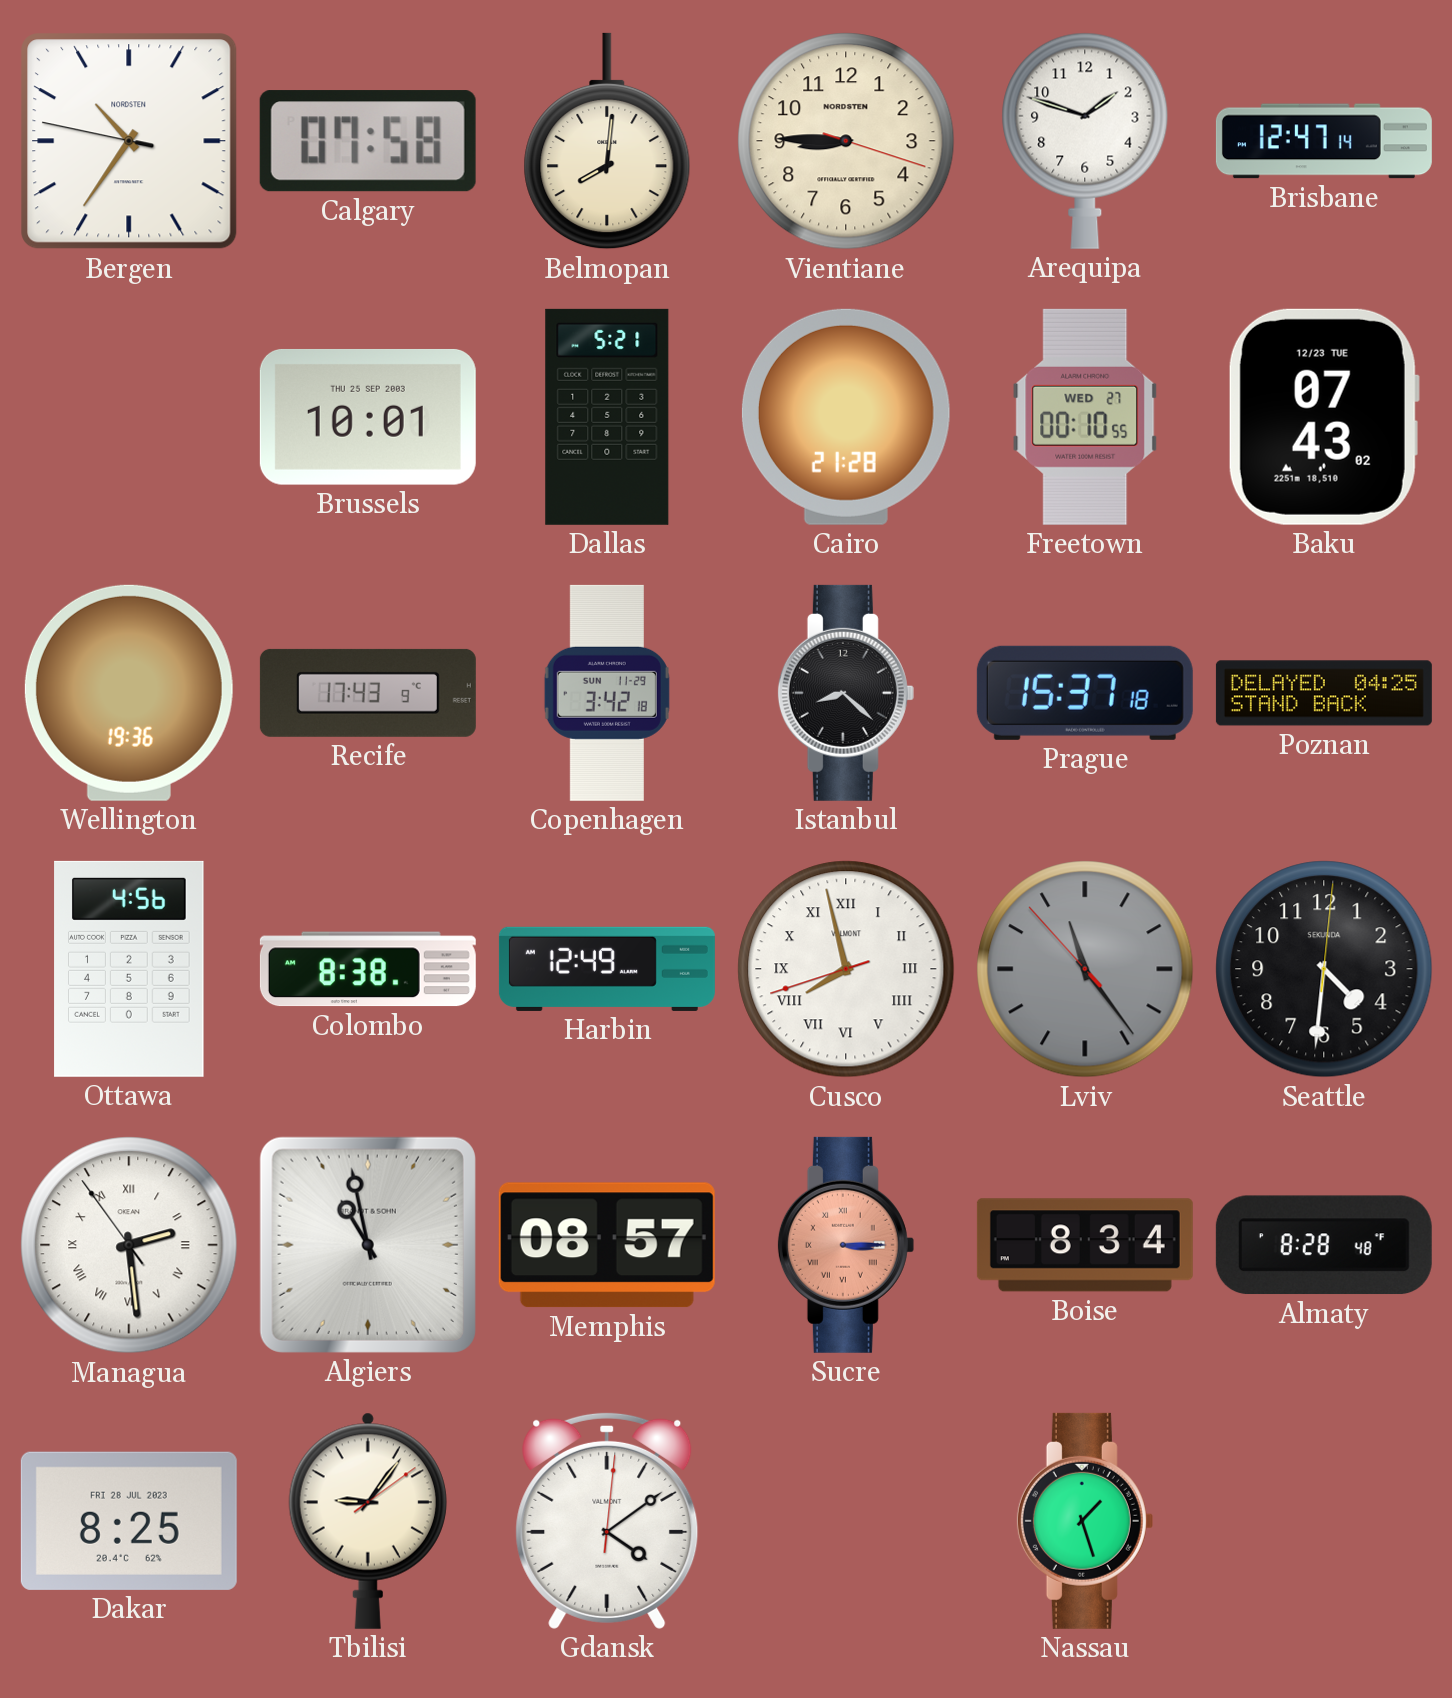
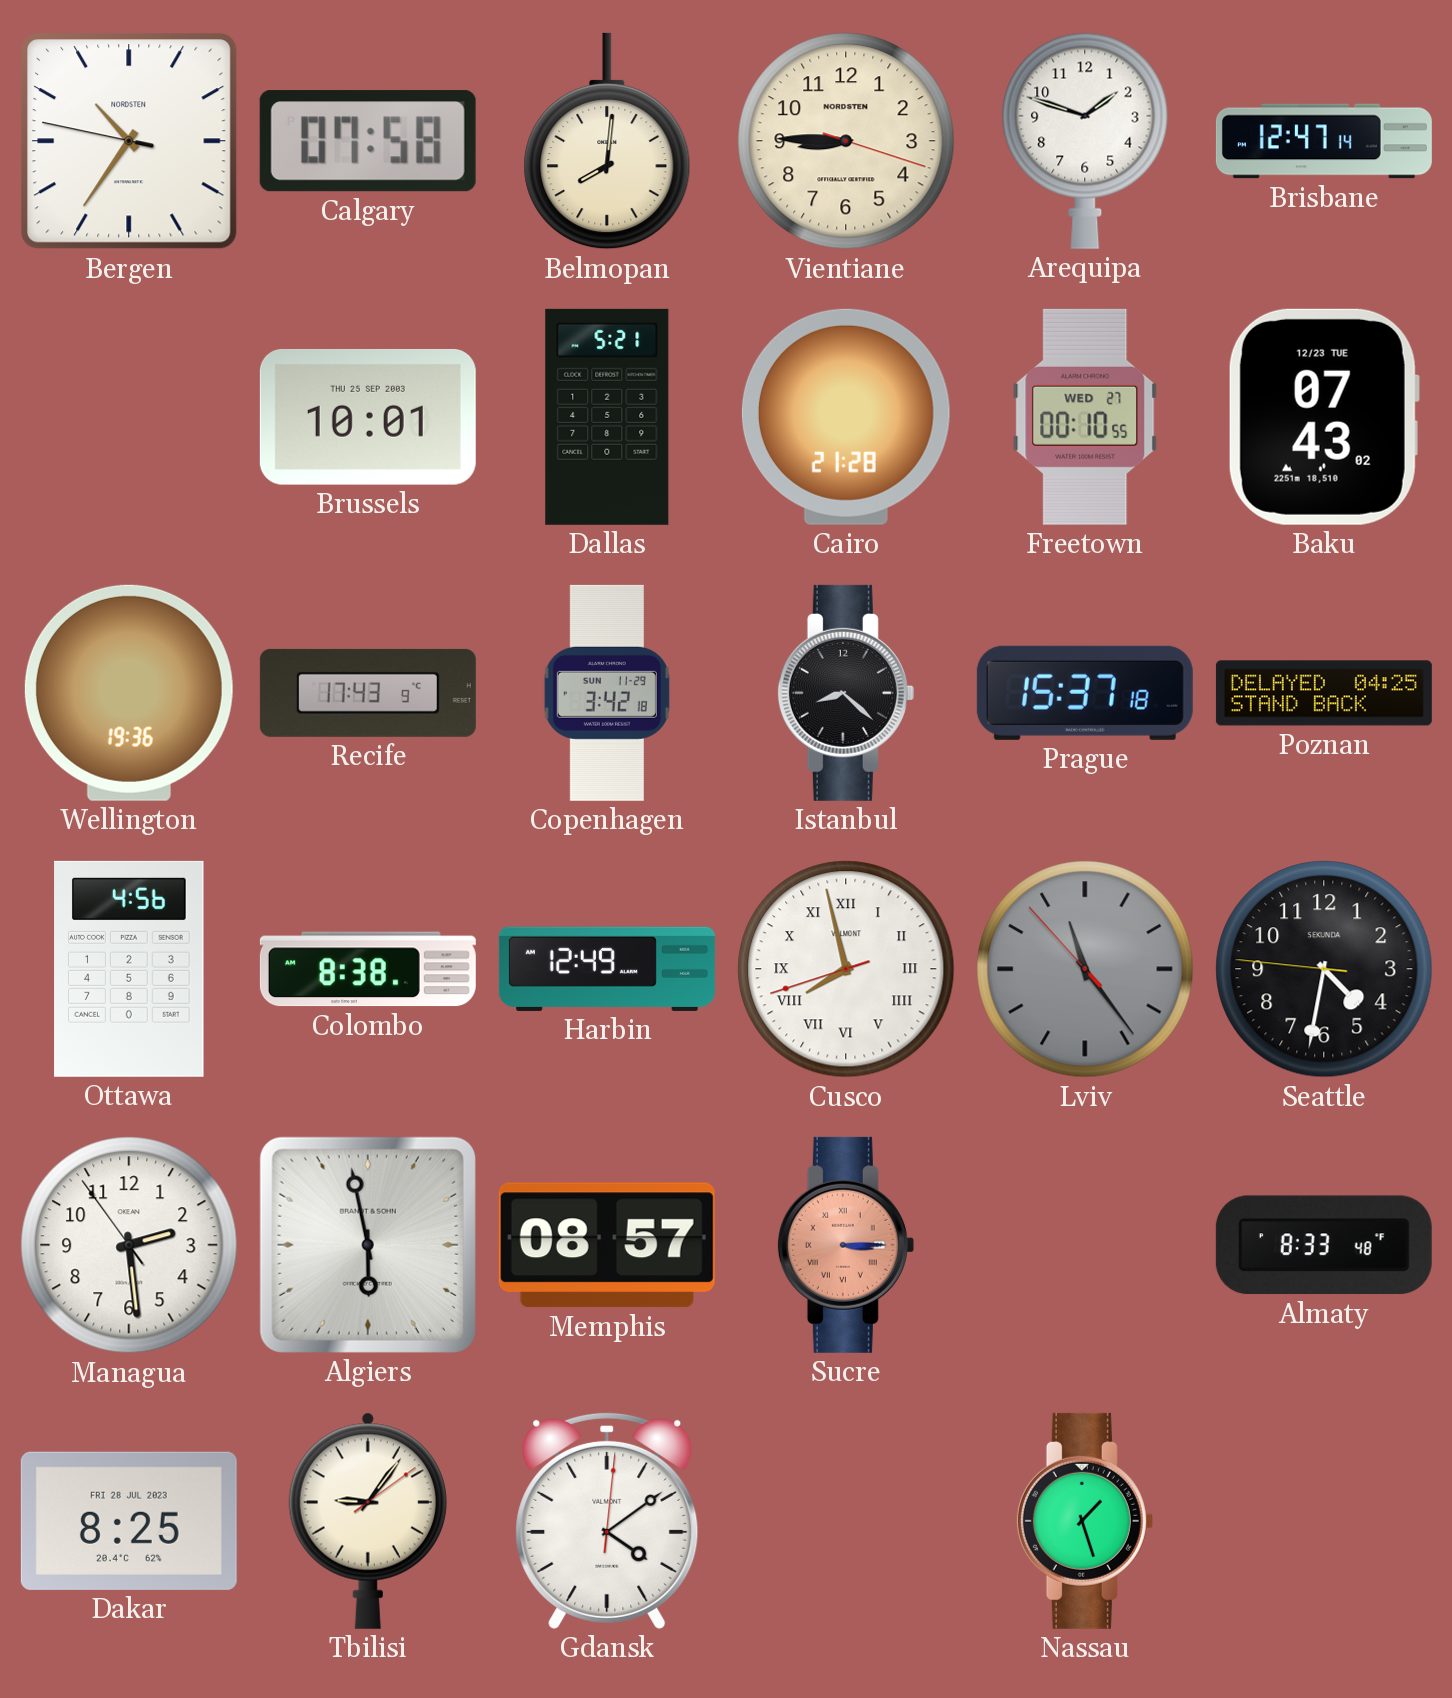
Seattle: 4:31:01 -> 4:31:46
Managua numerals: Roman -> Arabic
Algiers: 10:58 -> 5:58
Boise: 8:34 -> none
Almaty: 8:28 -> 8:33
